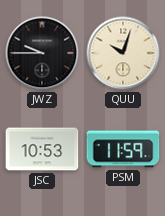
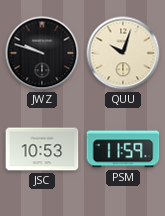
JWZ: 9:45 -> 9:48
